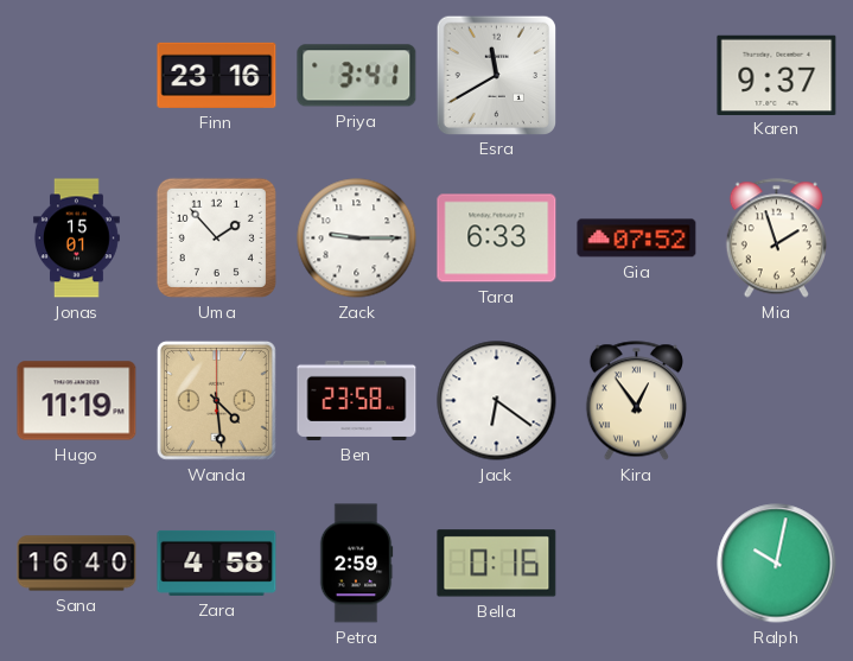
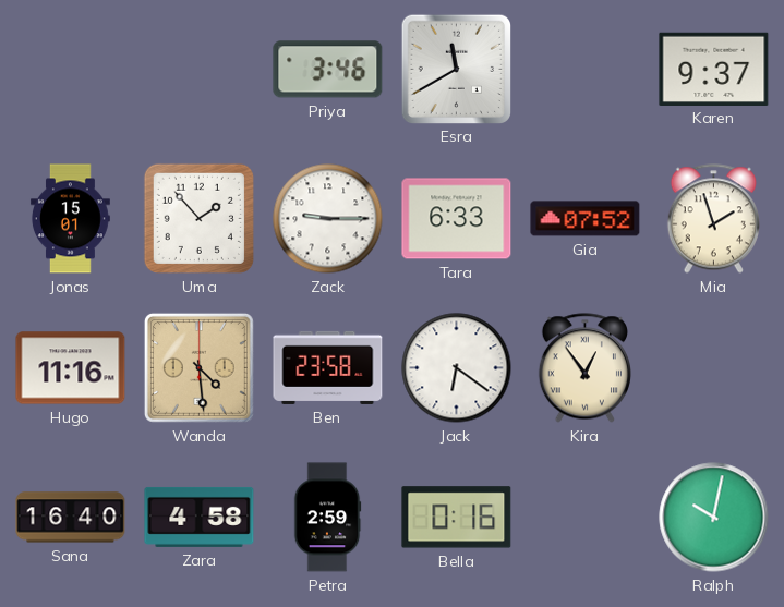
Finn: 23:16 -> none
Priya: 3:41 -> 3:46
Hugo: 11:19 -> 11:16
